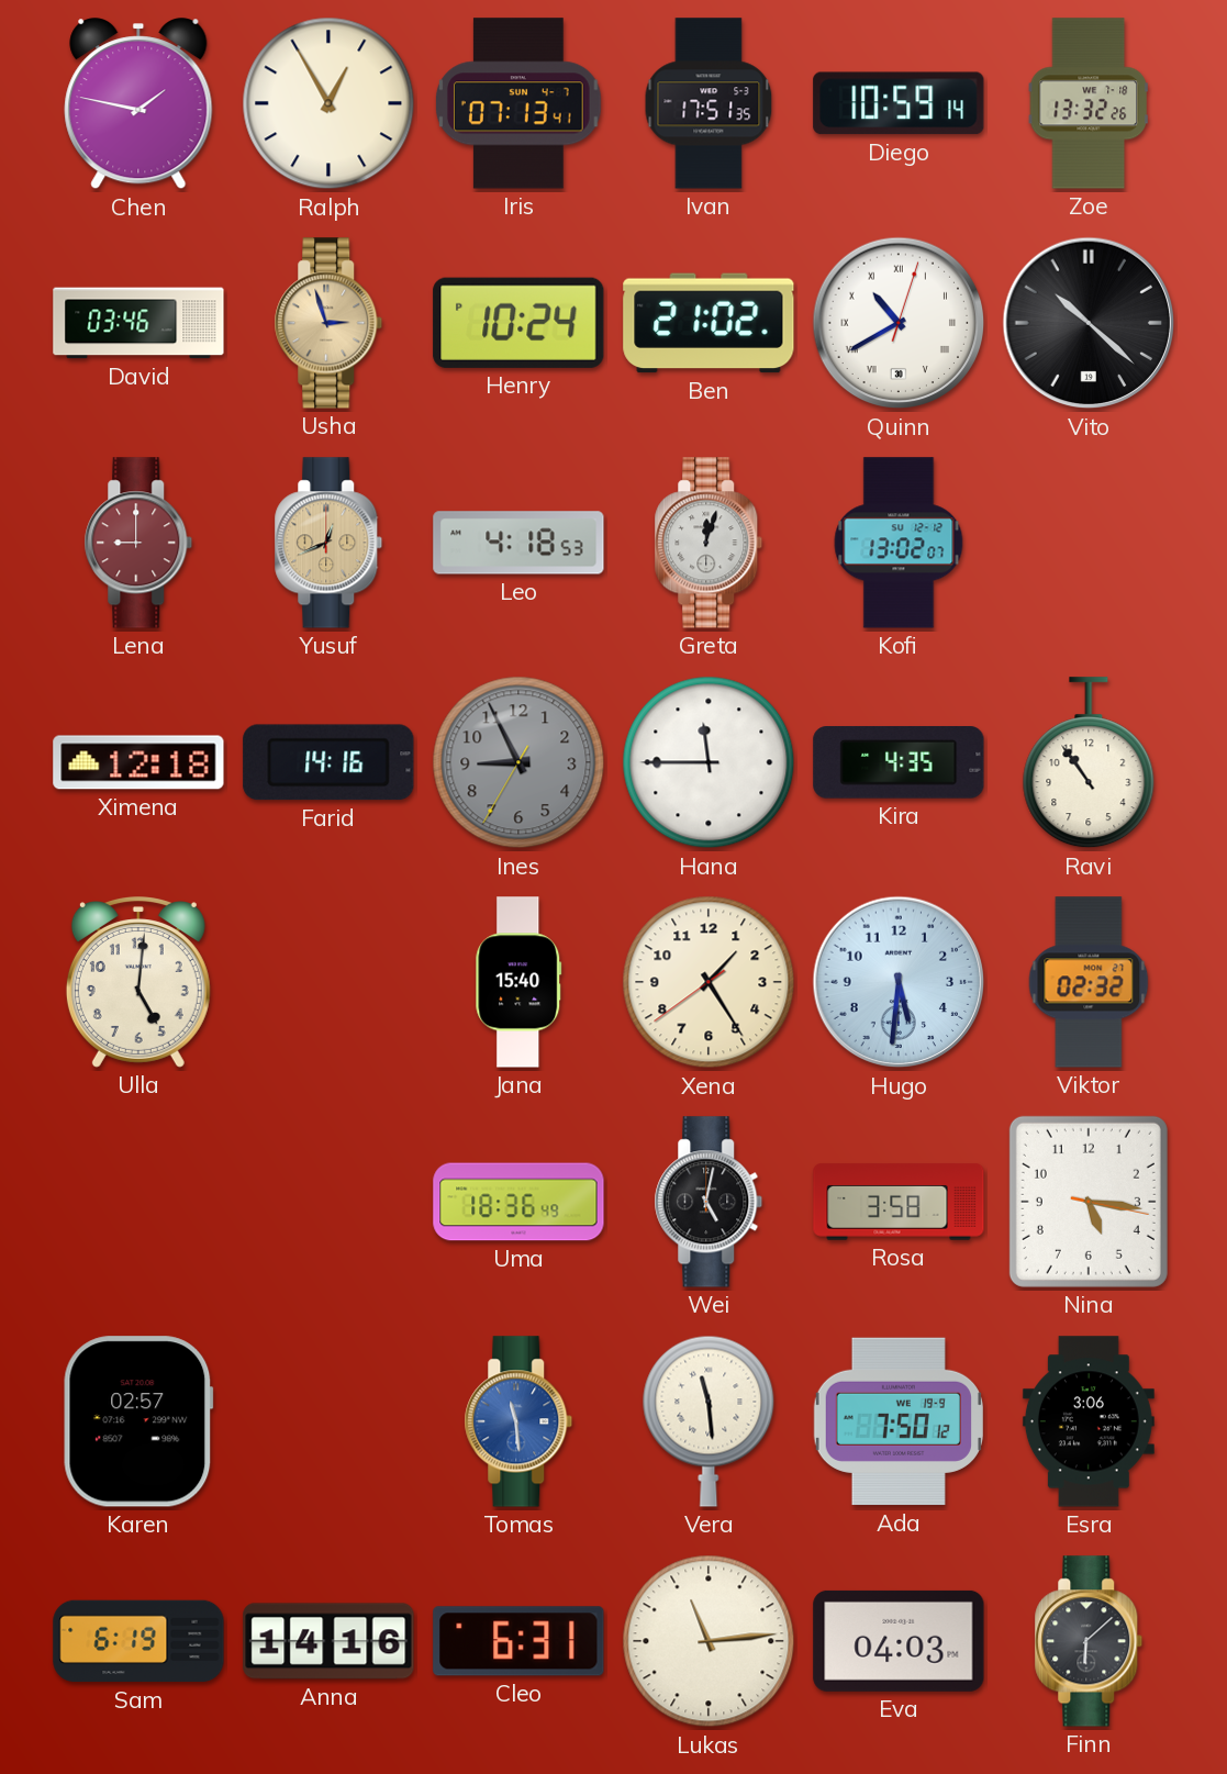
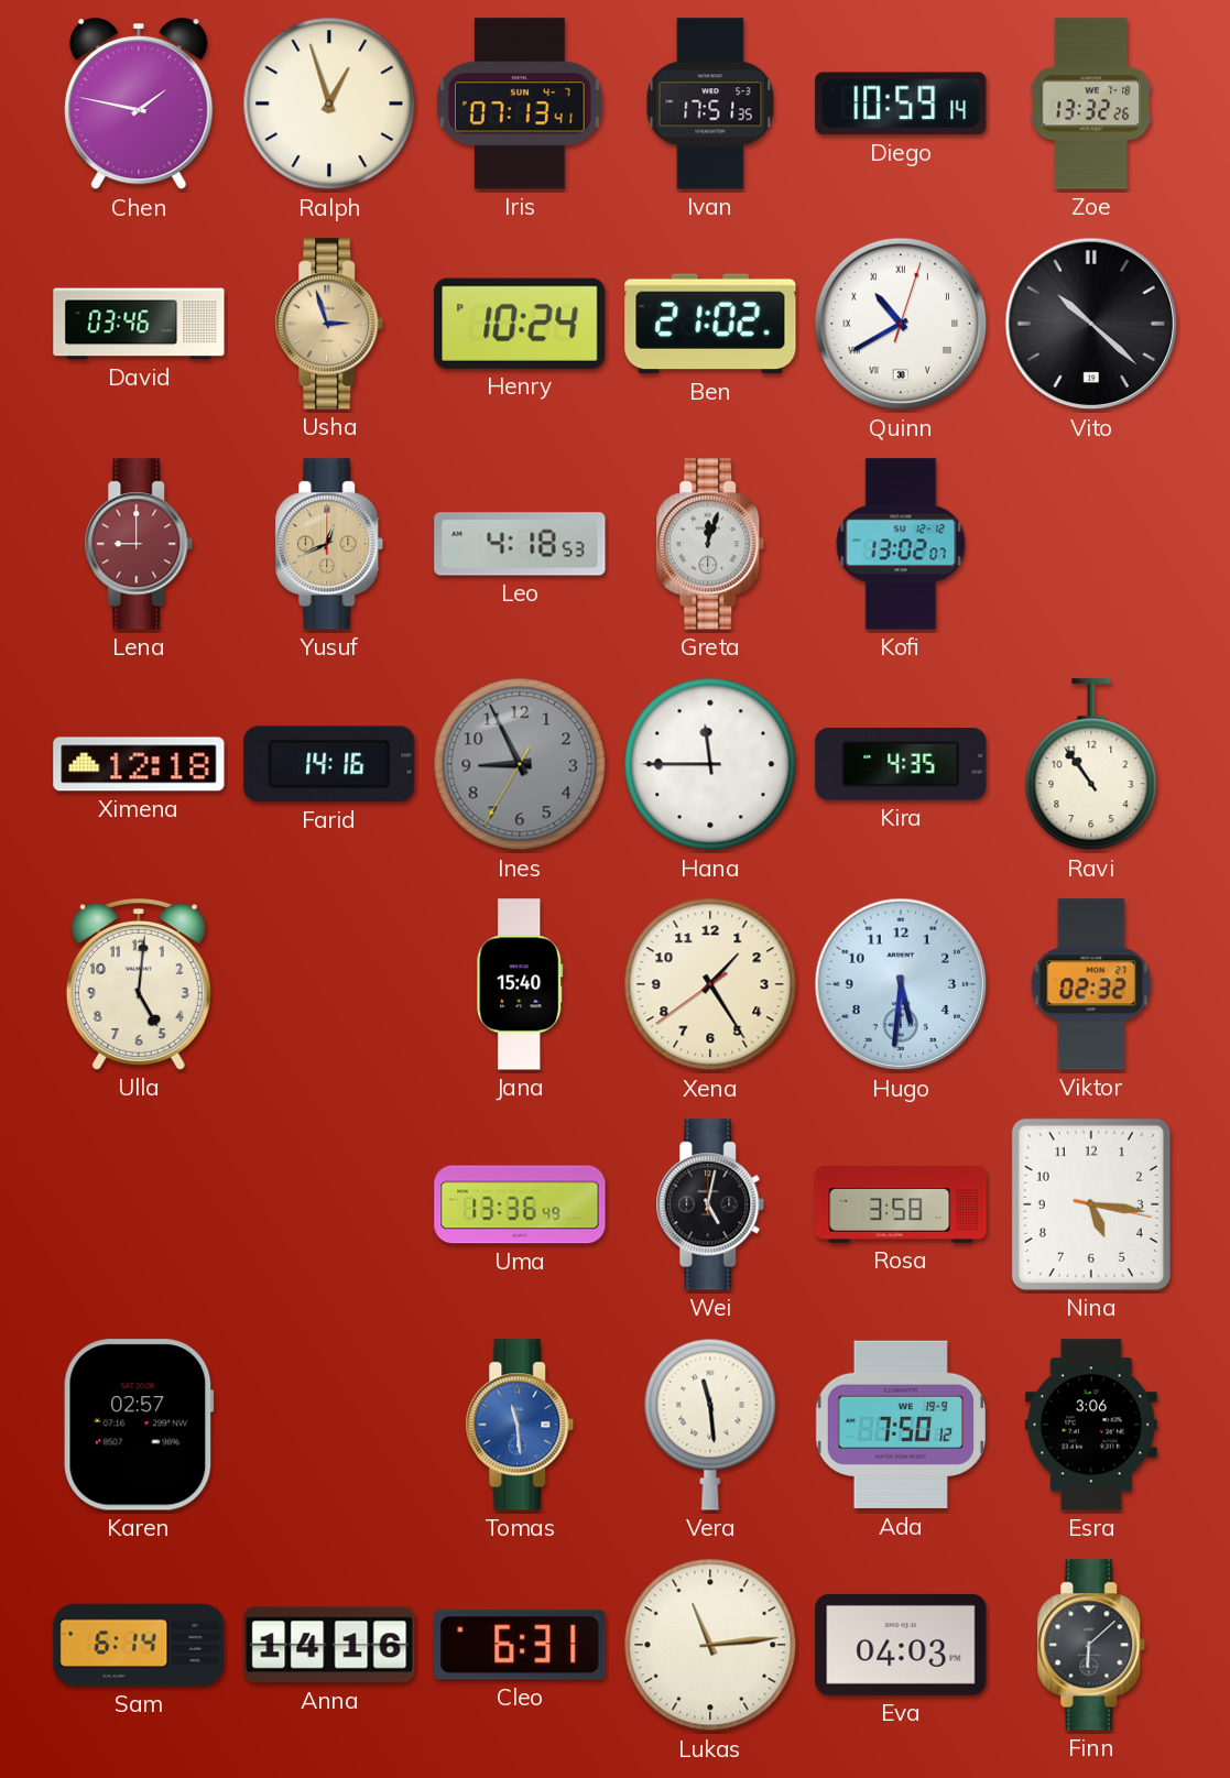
Ralph: 12:55 -> 12:57
Uma: 18:36 -> 13:36
Sam: 6:19 -> 6:14
